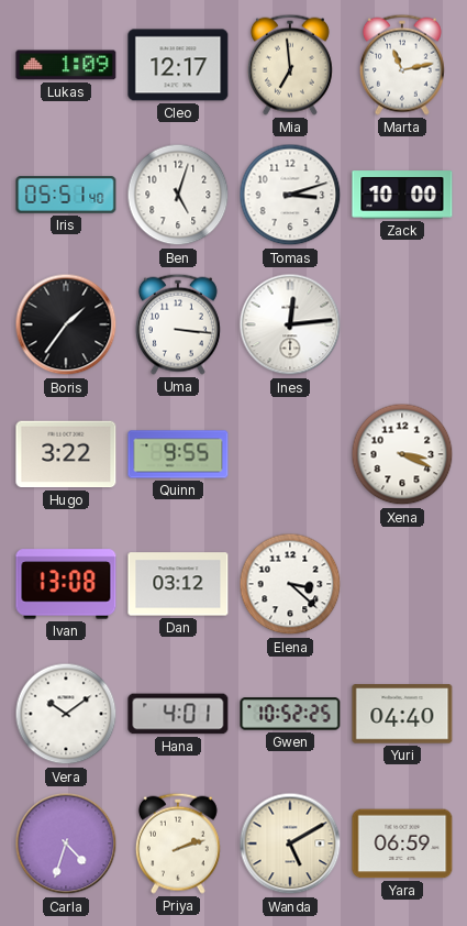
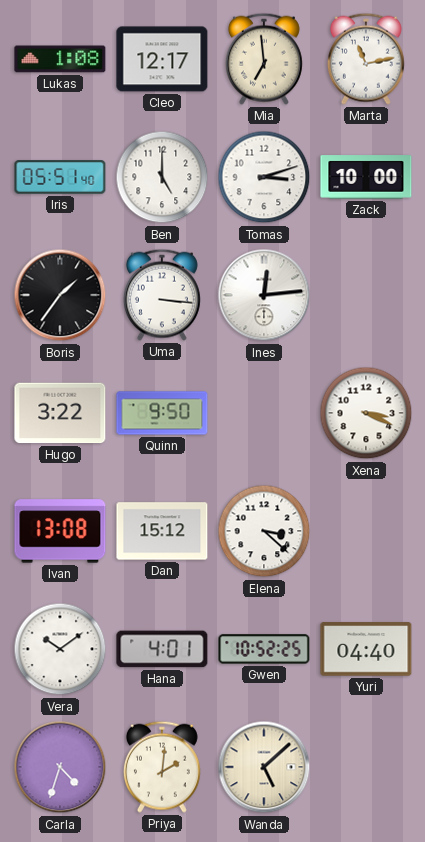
Lukas: 1:09 -> 1:08
Ben: 5:03 -> 5:00
Quinn: 9:55 -> 9:50
Dan: 03:12 -> 15:12
Priya: 2:12 -> 2:01
Wanda: 5:10 -> 5:08
Yara: 06:59 -> none
